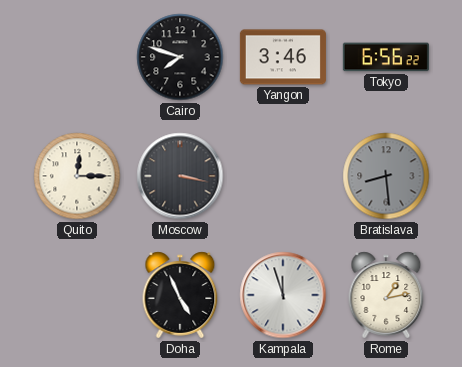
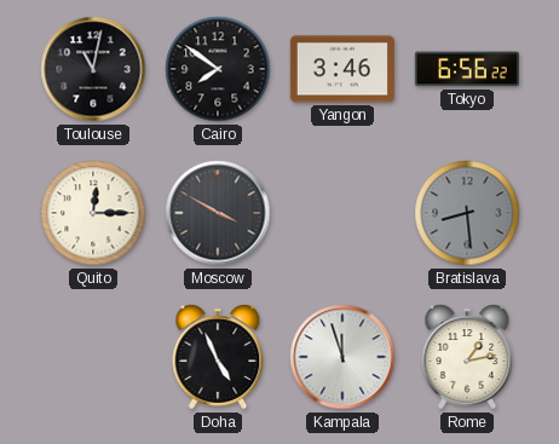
Toulouse: none -> 11:02
Cairo: 7:48 -> 7:51
Moscow: 3:17 -> 3:50
